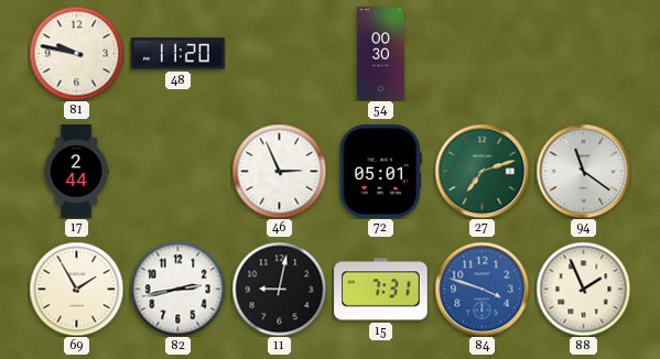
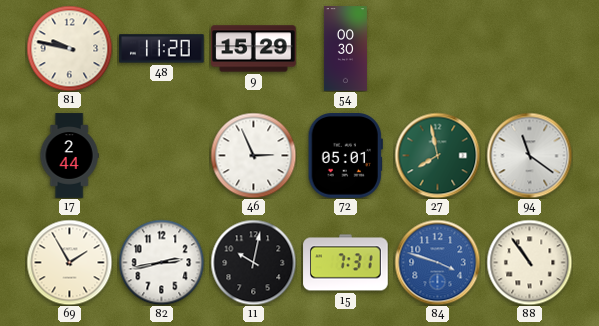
9: none -> 15:29
27: 7:12 -> 7:58
11: 9:02 -> 10:02
88: 1:56 -> 10:54
